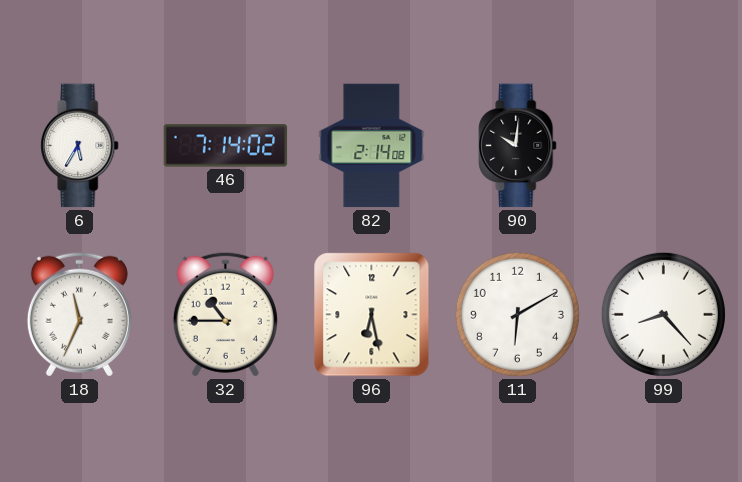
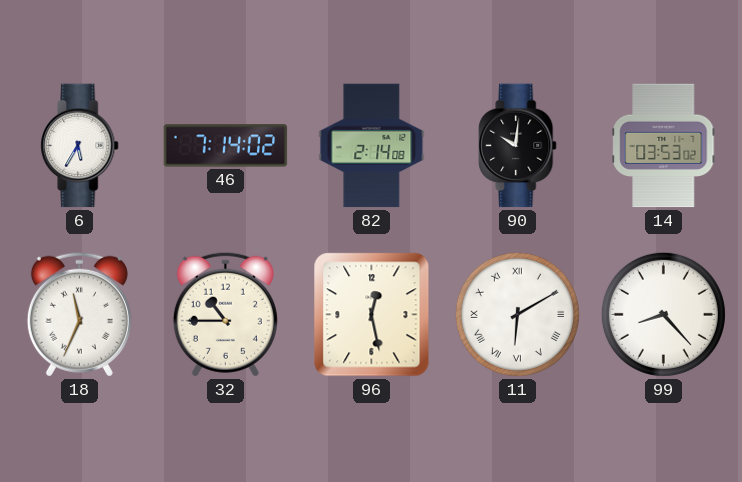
14: none -> 03:53
96: 6:28 -> 12:28
11 numerals: Arabic -> Roman
